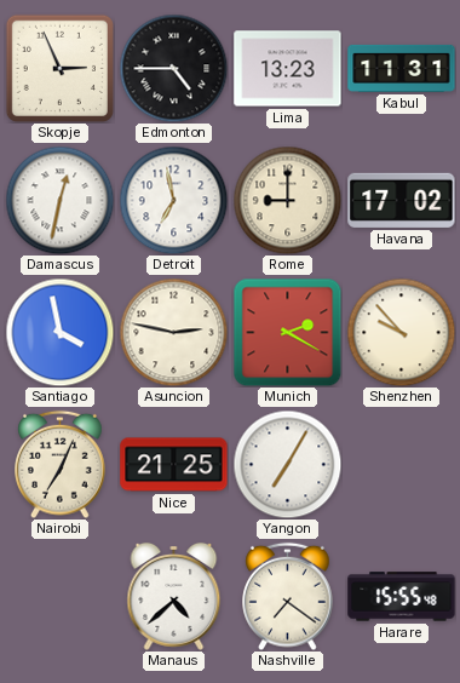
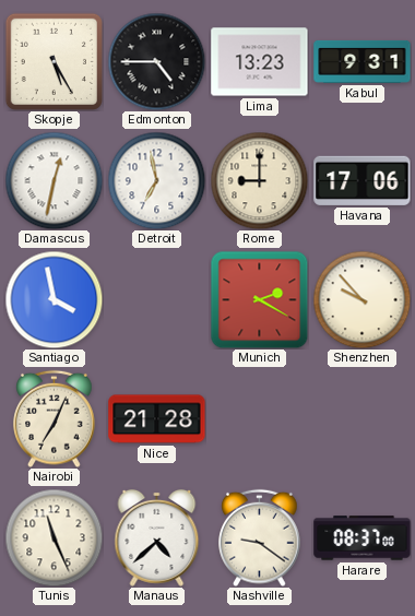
Skopje: 2:56 -> 5:25
Kabul: 11:31 -> 9:31
Havana: 17:02 -> 17:06
Asuncion: 2:47 -> none
Nice: 21:25 -> 21:28
Yangon: 7:05 -> none
Tunis: none -> 11:26
Nashville: 7:21 -> 9:21
Harare: 15:55 -> 08:37
